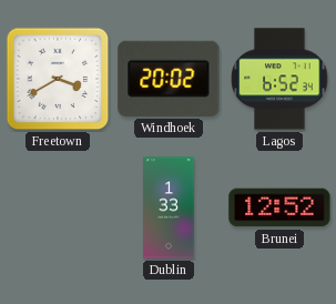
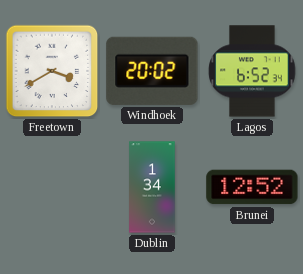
Dublin: 1:33 -> 1:34
